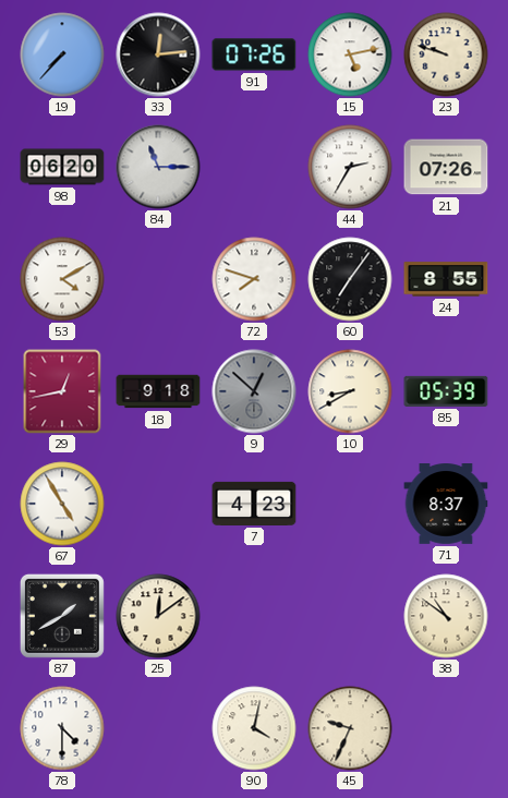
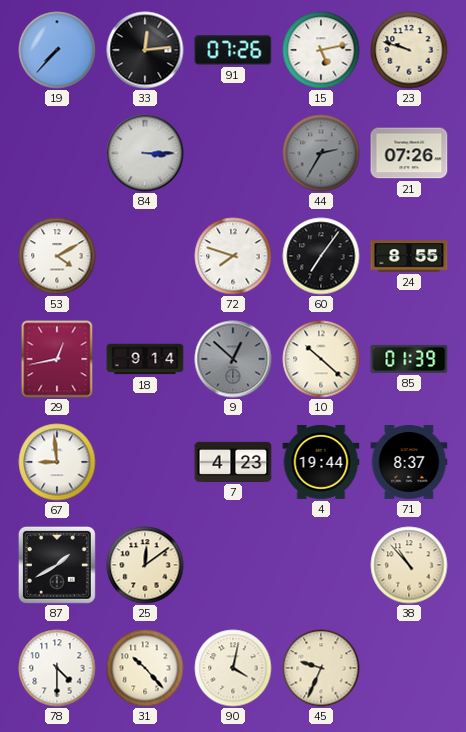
98: 06:20 -> none
84: 11:15 -> 3:15
44 dial: white -> grey
18: 9:18 -> 9:14
10: 8:40 -> 10:22
85: 05:39 -> 01:39
67: 4:55 -> 8:59
4: none -> 19:44
38: 10:51 -> 10:53
31: none -> 10:23
